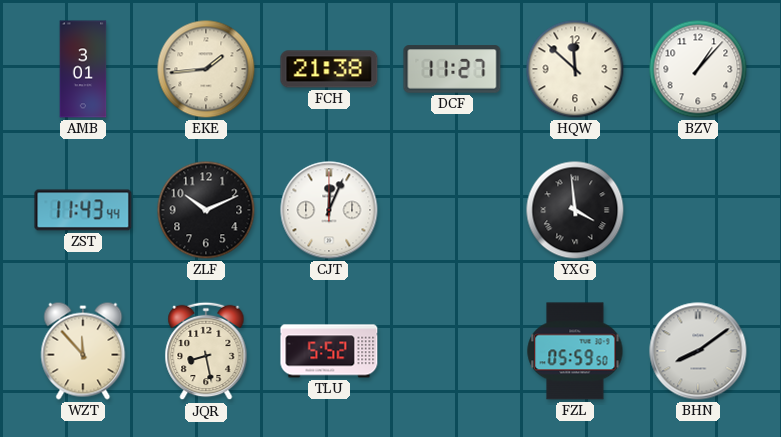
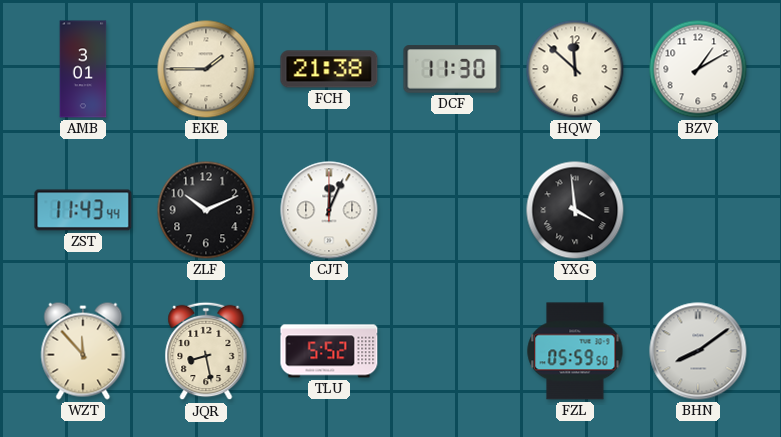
EKE: 1:44 -> 1:45
DCF: 11:27 -> 11:30
BZV: 1:07 -> 1:10
